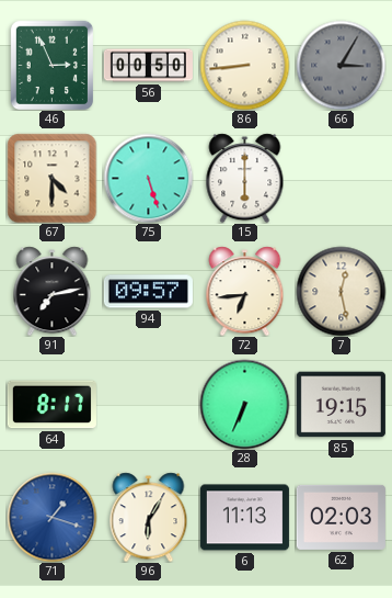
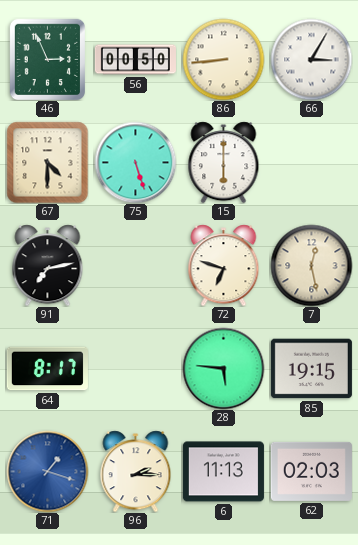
66 dial: grey -> white
94: 09:57 -> none
72: 6:44 -> 6:48
28: 6:34 -> 5:46
96: 6:05 -> 2:15
